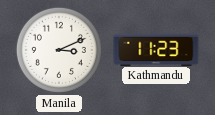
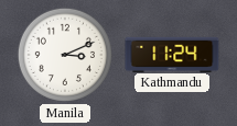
Kathmandu: 11:23 -> 11:24
